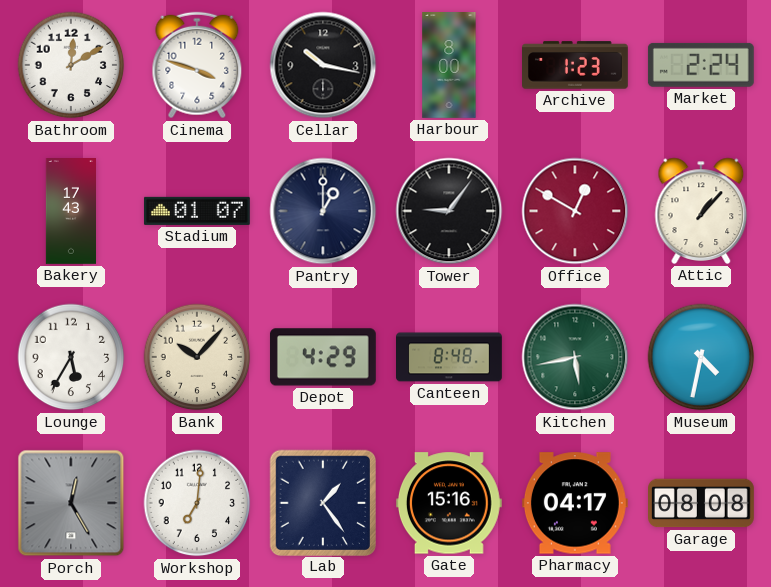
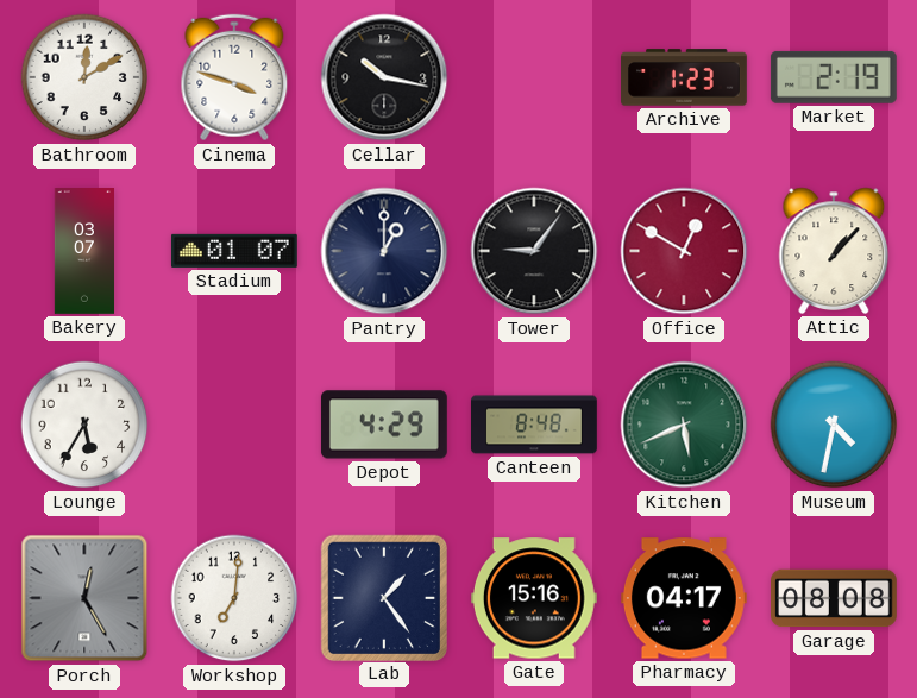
Harbour: 8:00 -> none
Market: 2:24 -> 2:19
Bakery: 17:43 -> 03:07
Bank: 10:07 -> none
Kitchen: 5:43 -> 5:41
